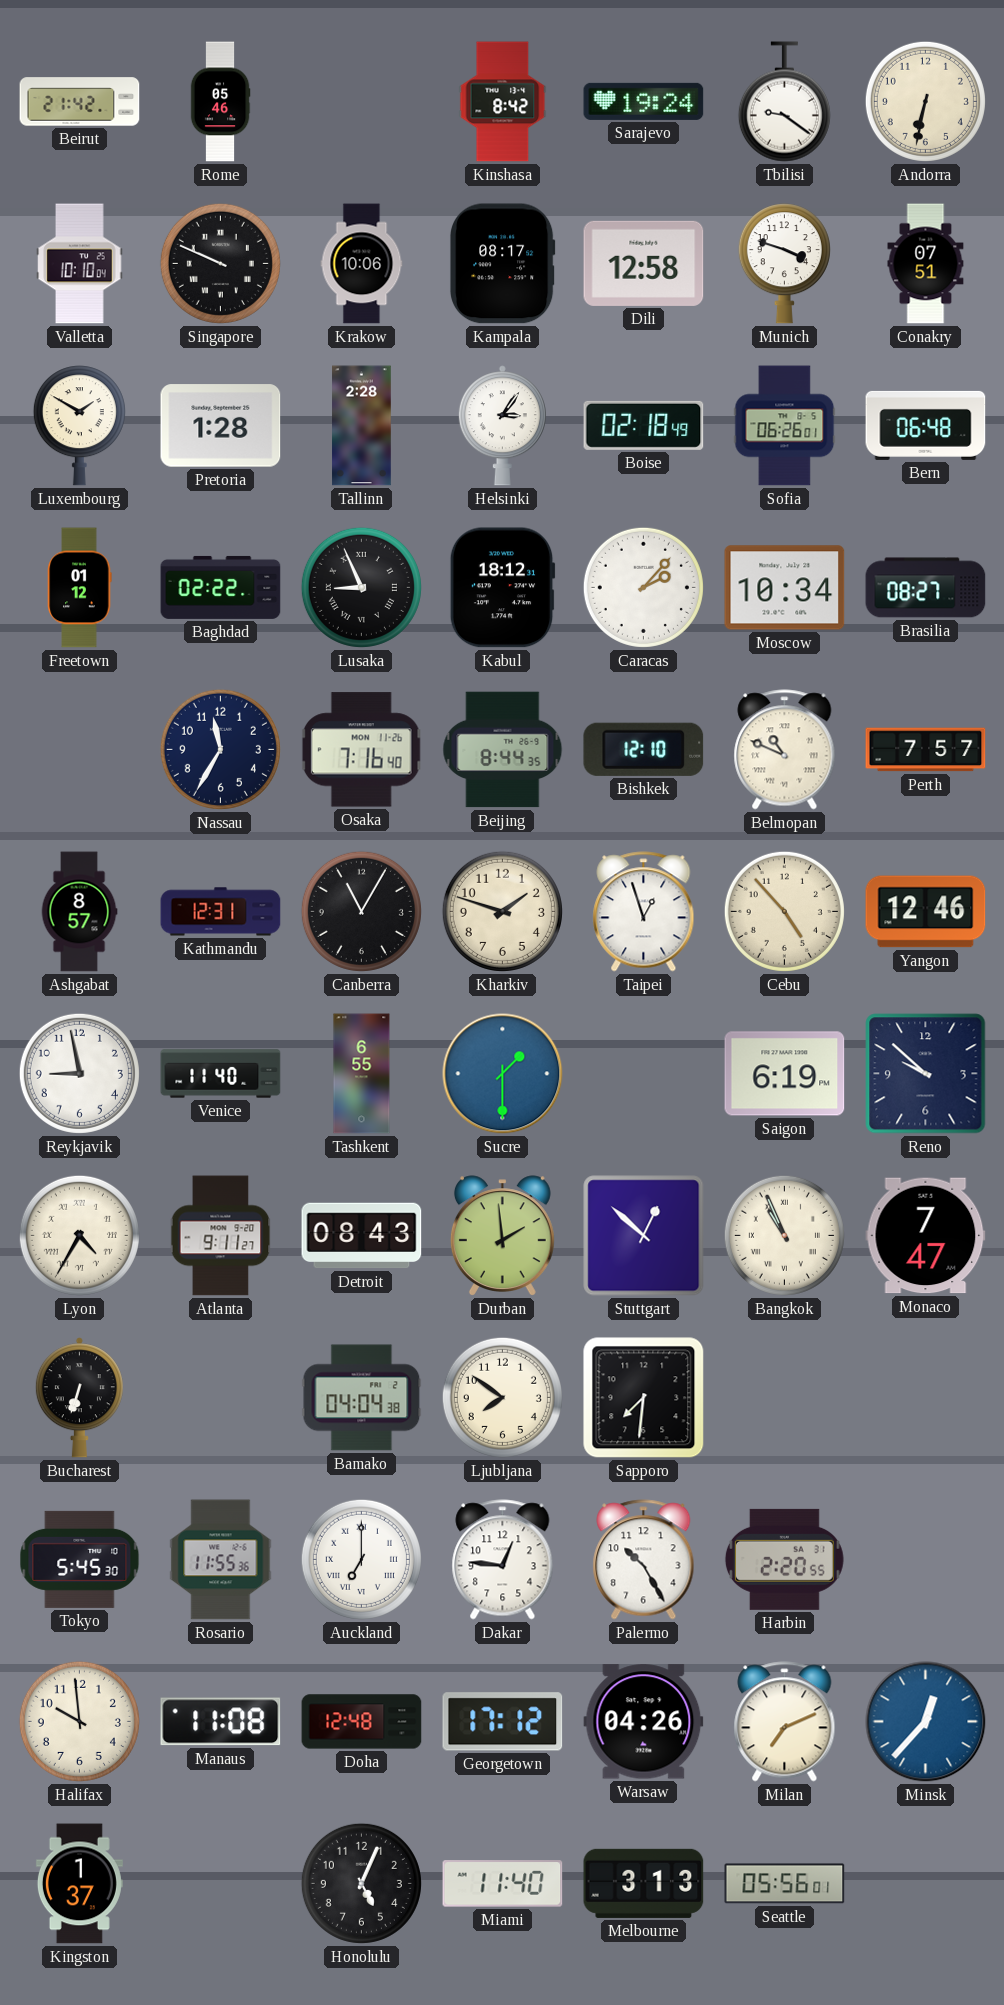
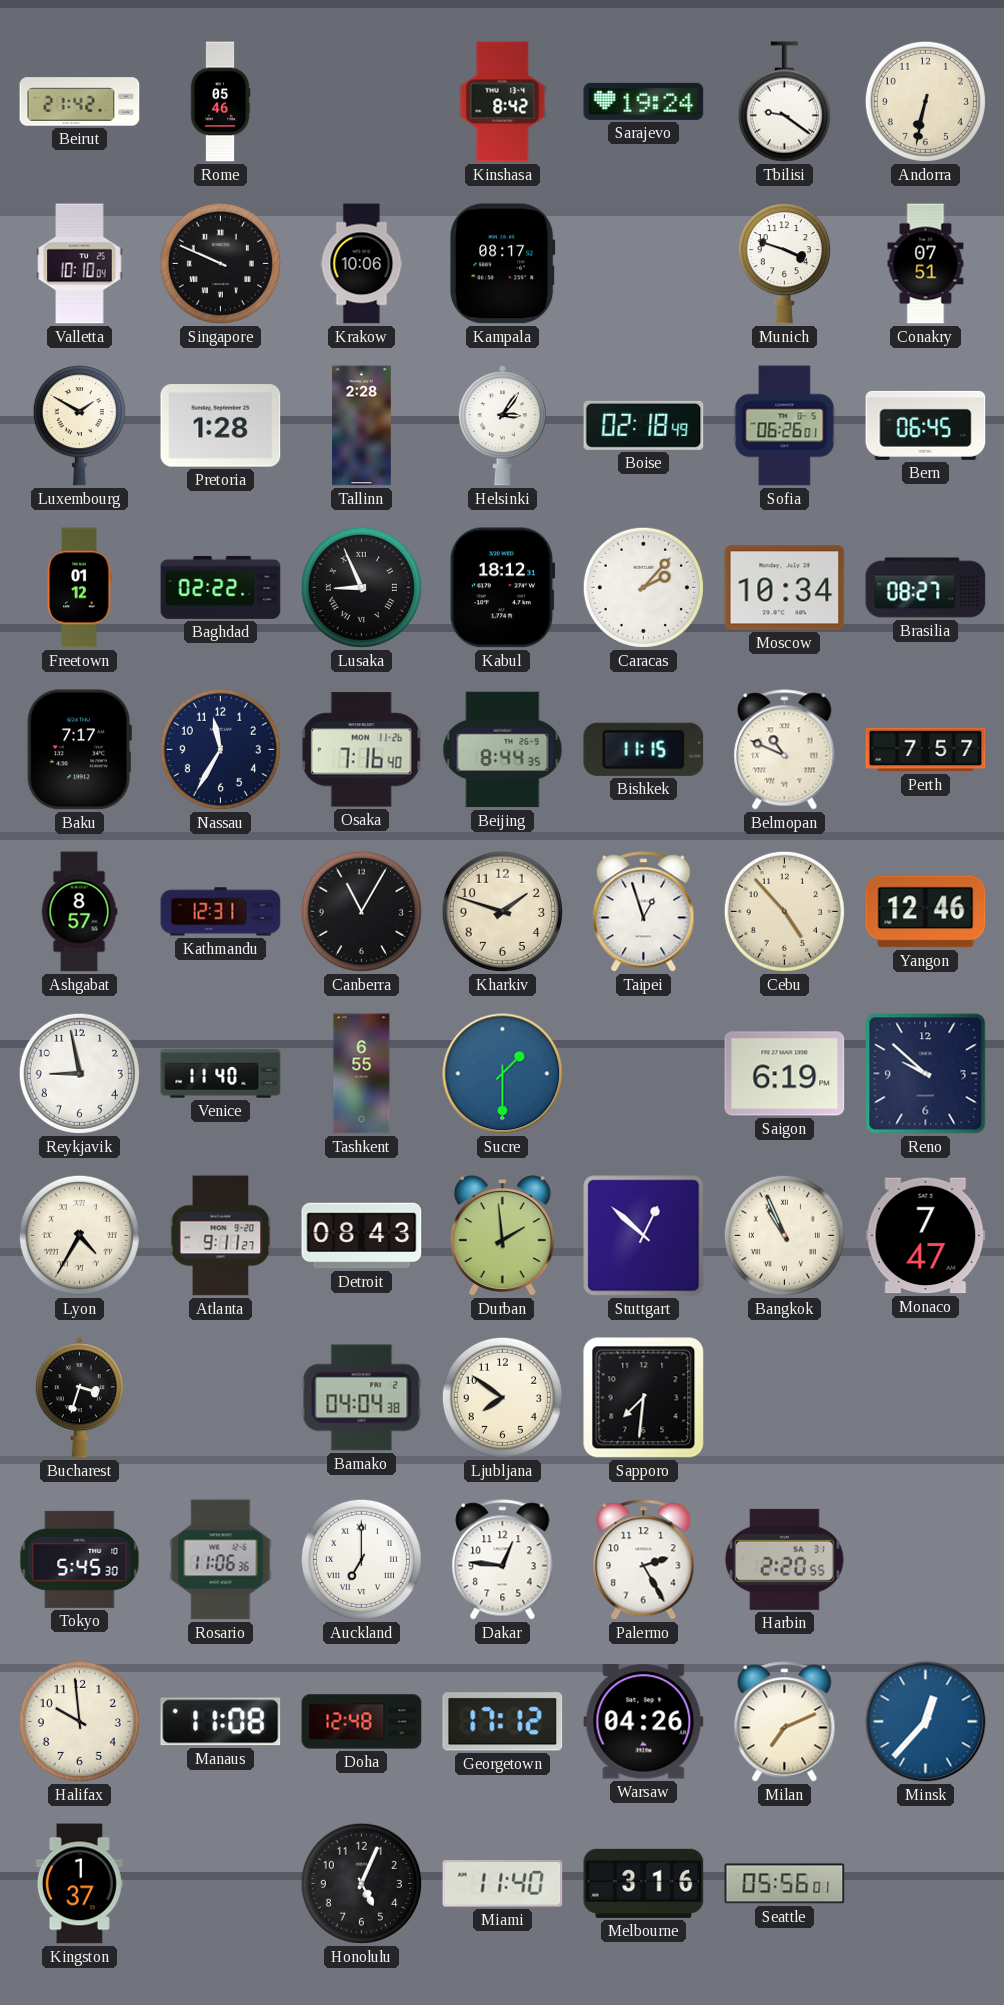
Dili: 12:58 -> none
Bern: 06:48 -> 06:45
Baku: none -> 7:17
Bishkek: 12:10 -> 11:15
Bucharest: 6:33 -> 3:33
Rosario: 11:55 -> 11:06
Palermo: 10:25 -> 2:25
Melbourne: 3:13 -> 3:16
